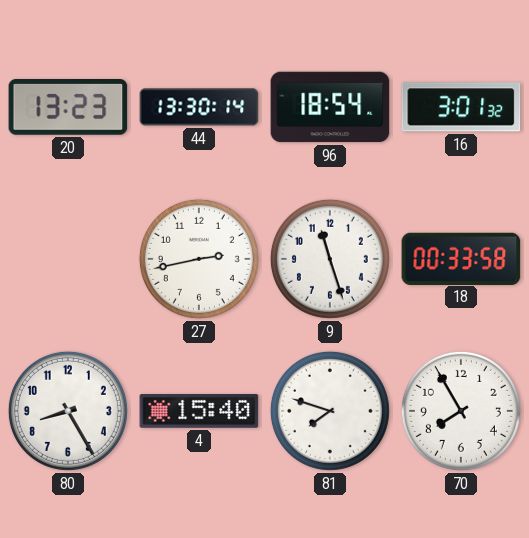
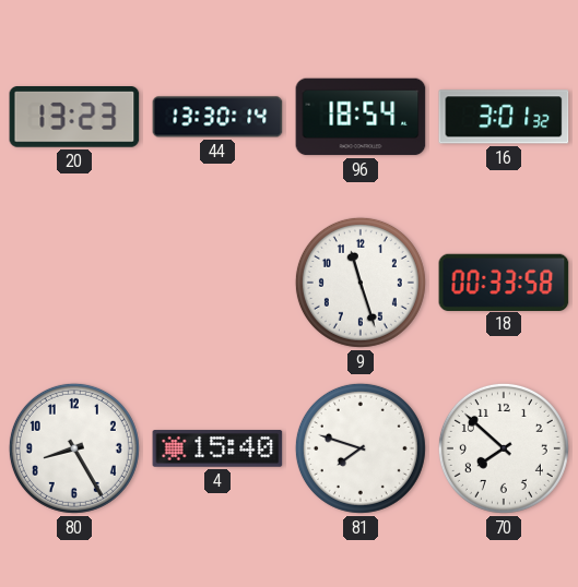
27: 2:43 -> none
70: 7:55 -> 7:52
